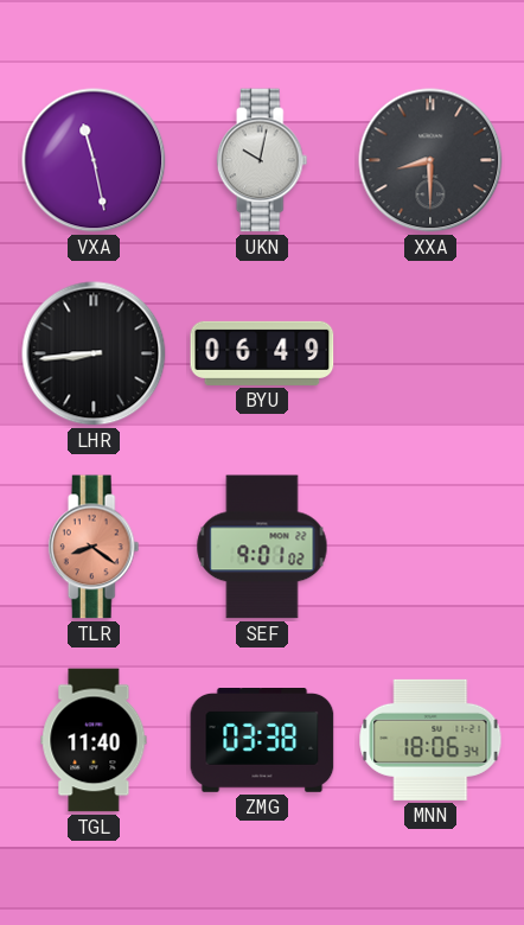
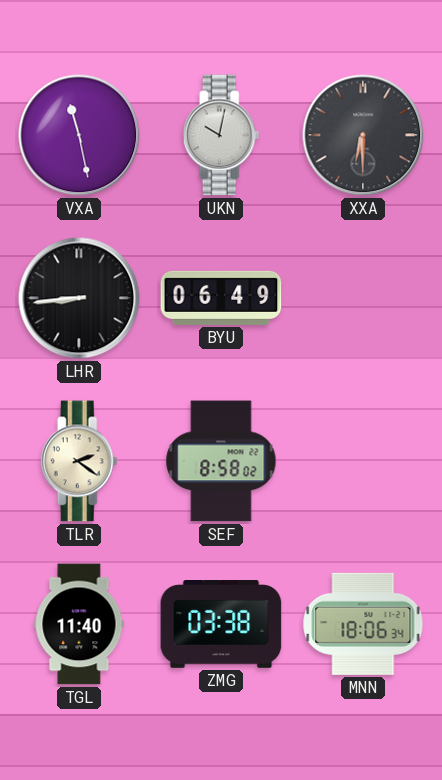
XXA: 8:30 -> 6:30
TLR: 8:21 -> 2:21
TLR dial: salmon -> cream
SEF: 9:01 -> 8:58
